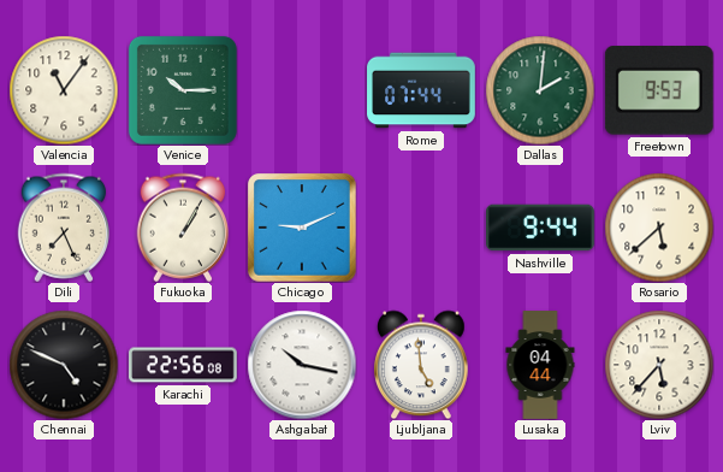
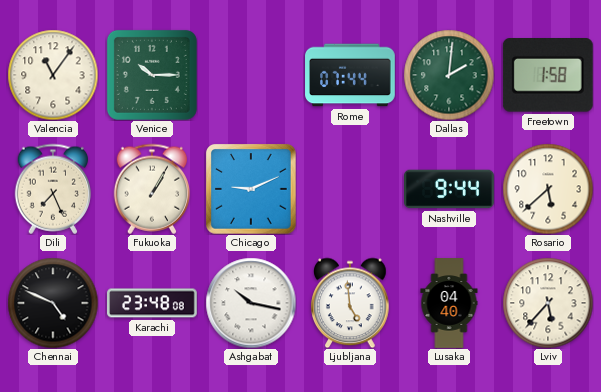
Freetown: 9:53 -> 1:58
Karachi: 22:56 -> 23:48
Lusaka: 04:44 -> 04:40
